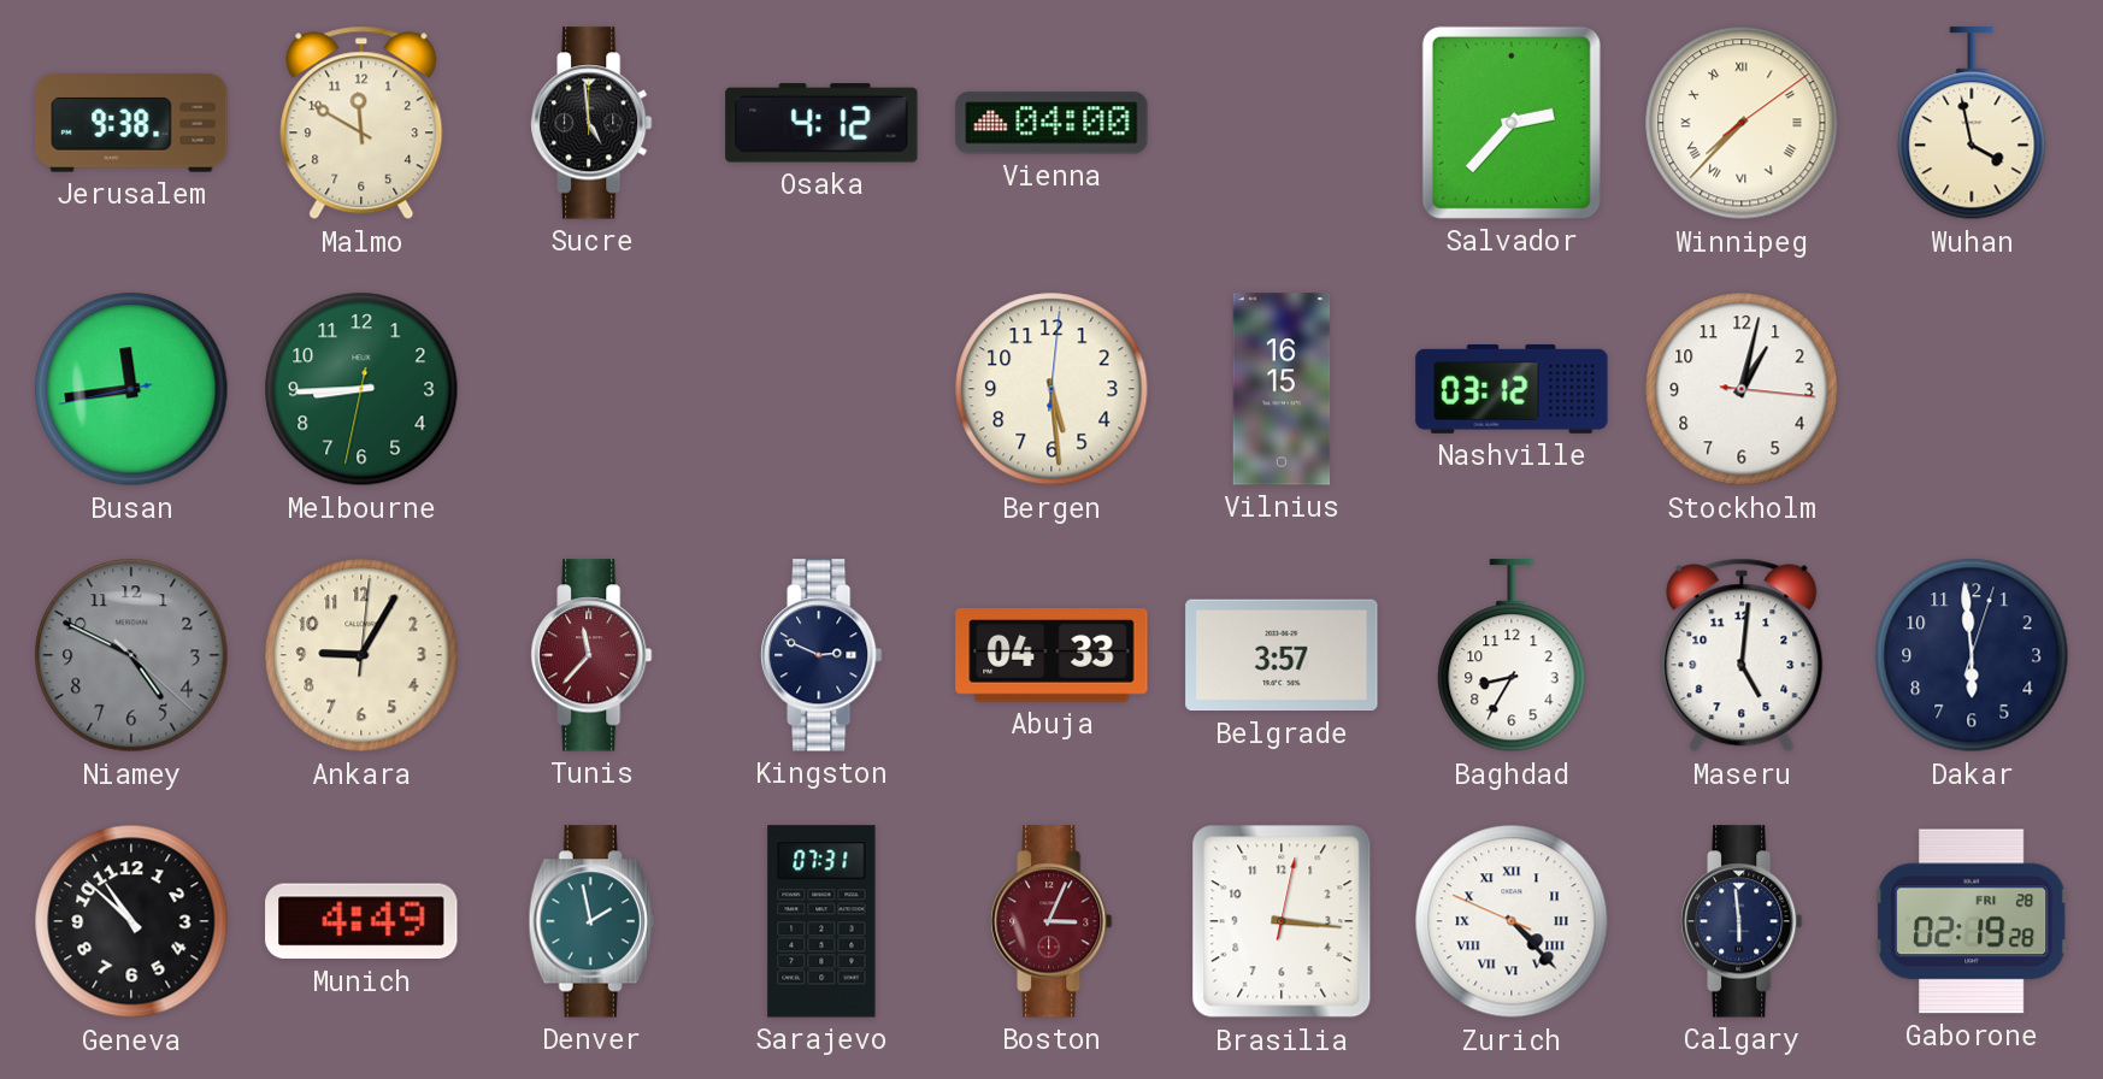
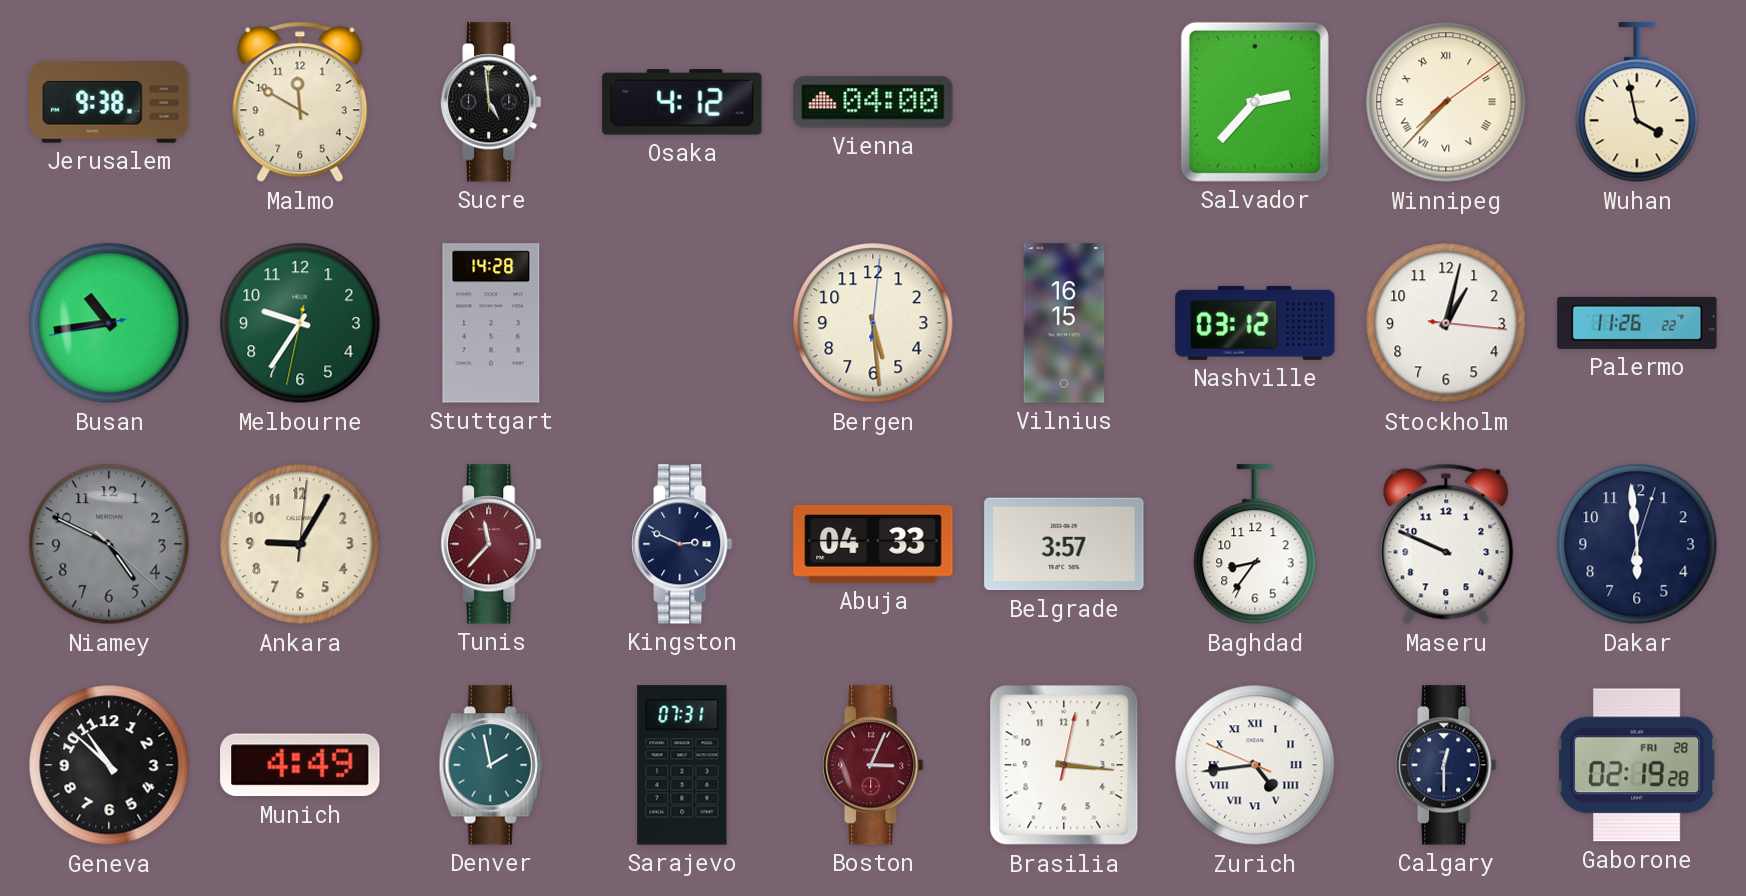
Busan: 11:43 -> 10:43
Melbourne: 8:44 -> 9:35
Stuttgart: none -> 14:28
Palermo: none -> 11:26
Baghdad: 8:35 -> 8:36
Maseru: 5:01 -> 9:49
Zurich: 4:22 -> 4:43
Calgary: 5:59 -> 12:30
